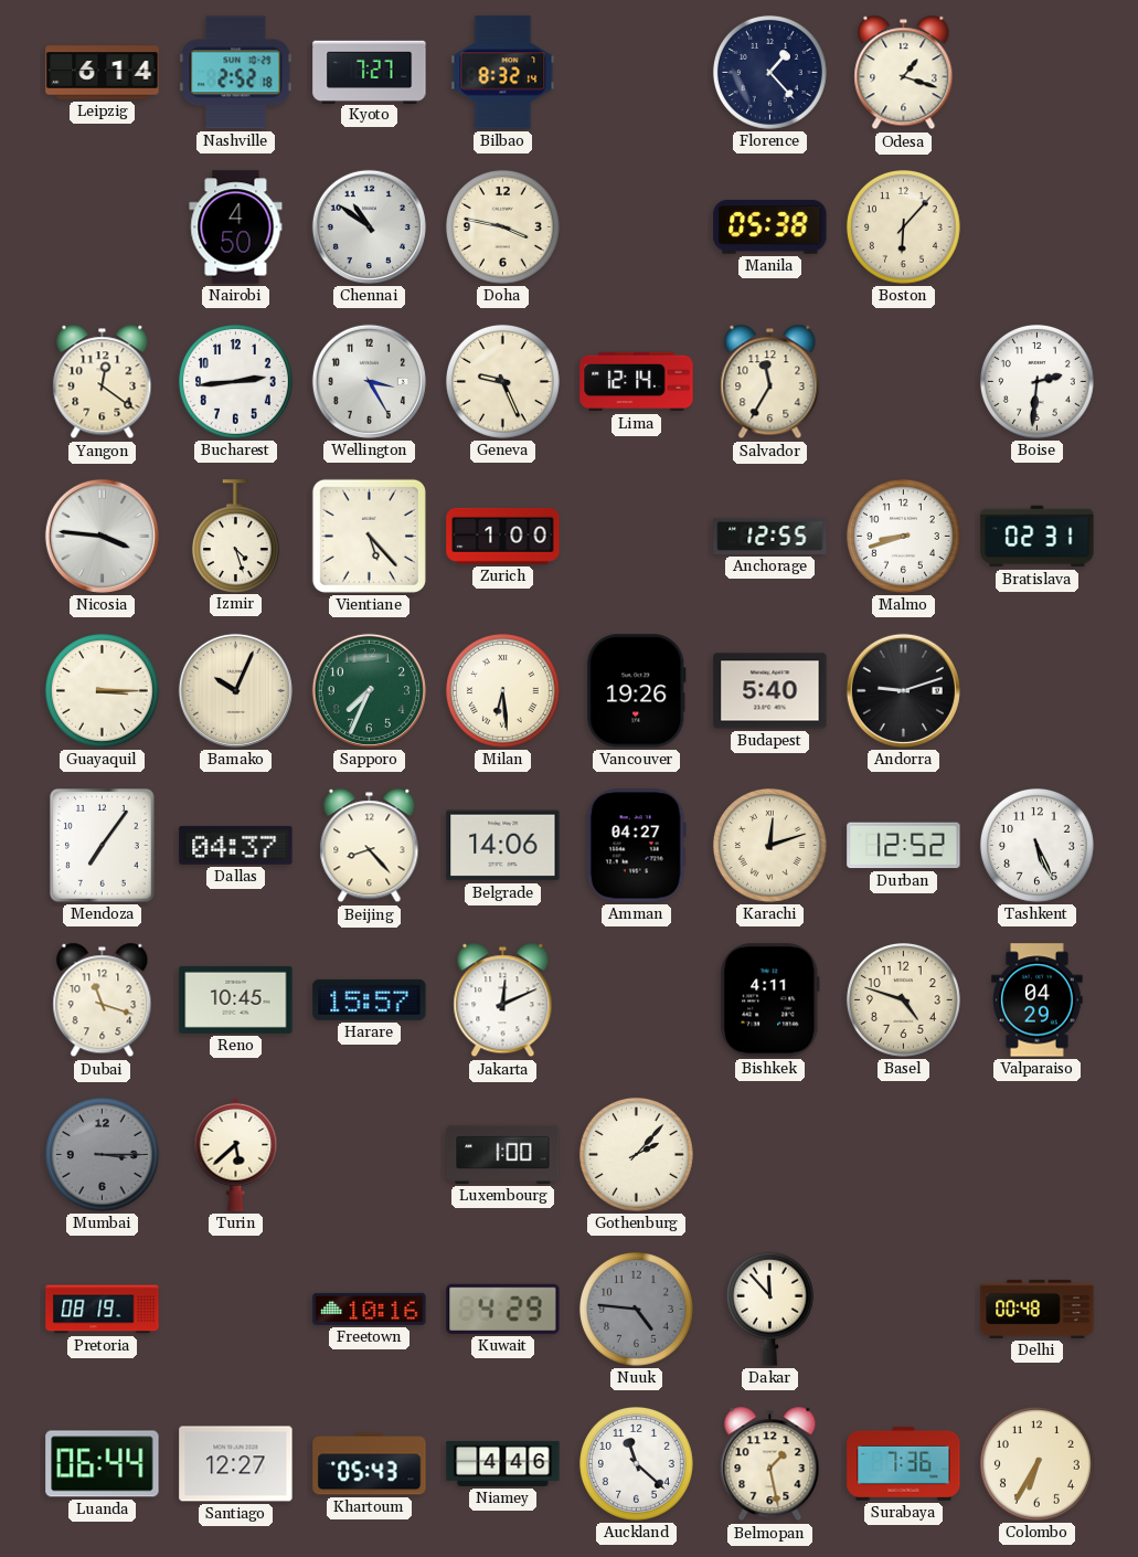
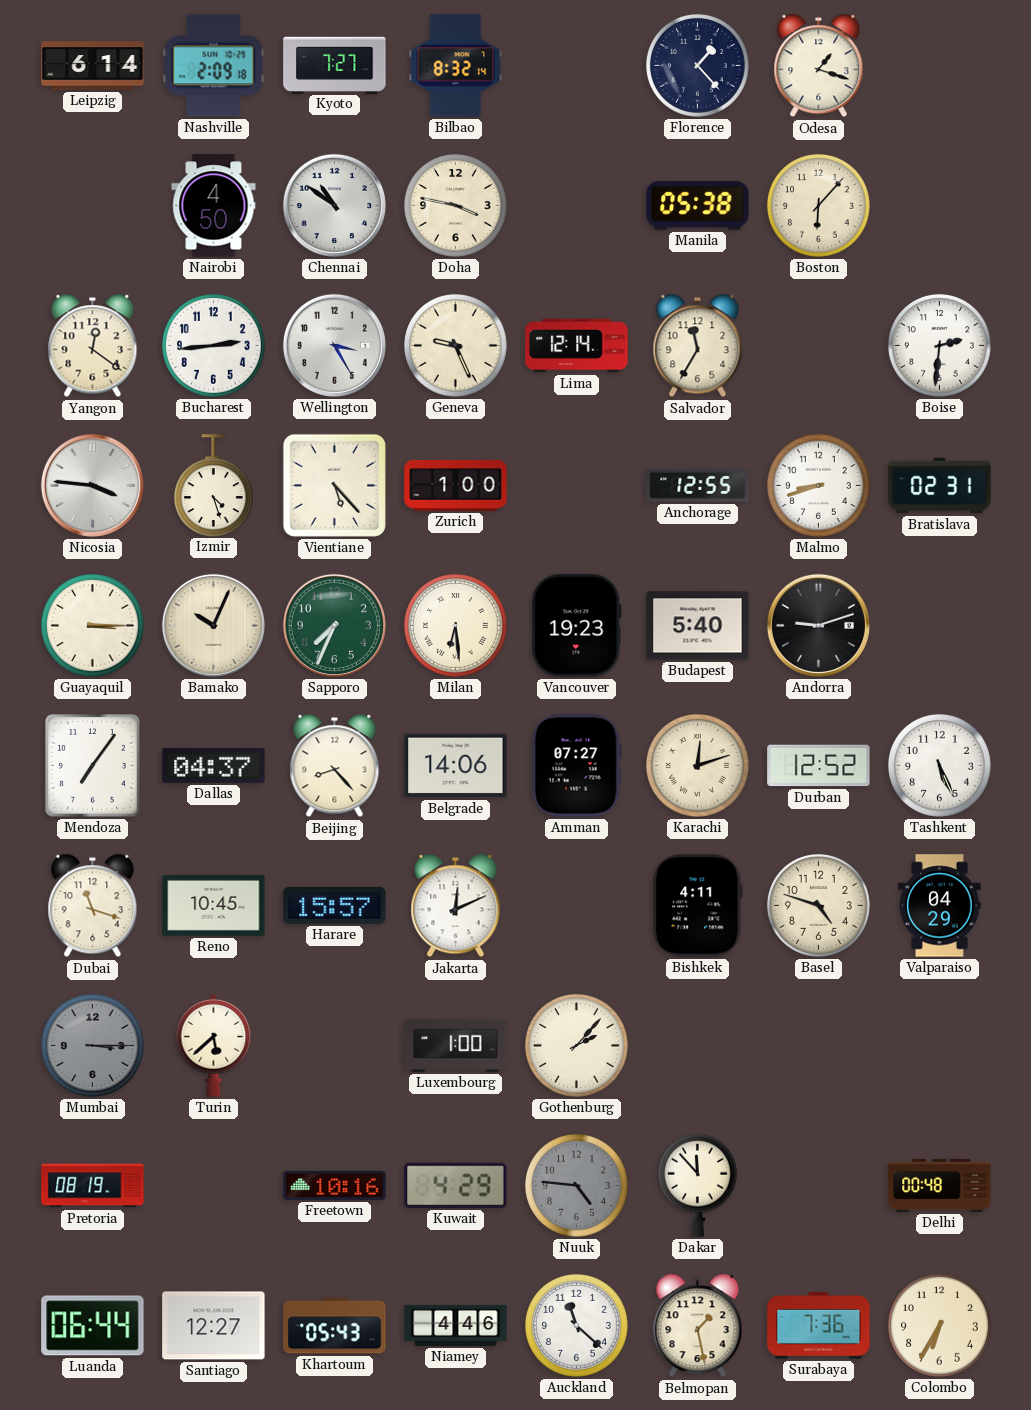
Nashville: 2:52 -> 2:09
Vancouver: 19:26 -> 19:23
Amman: 04:27 -> 07:27
